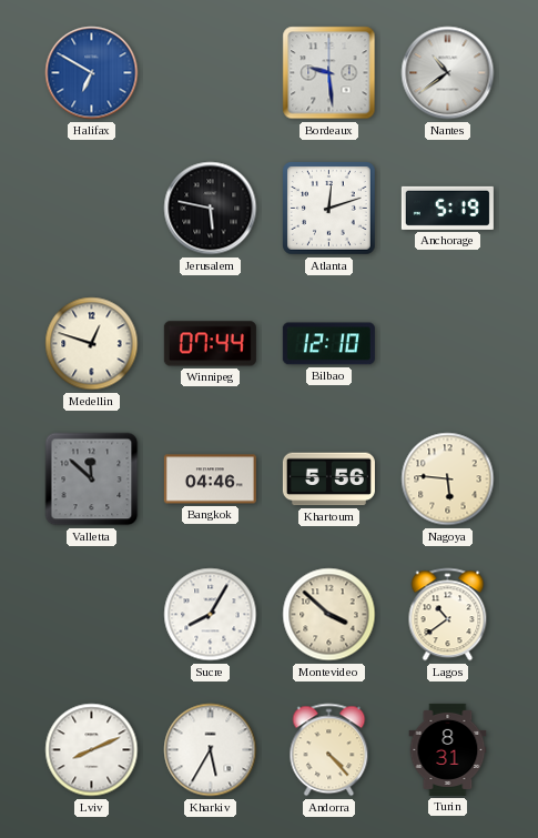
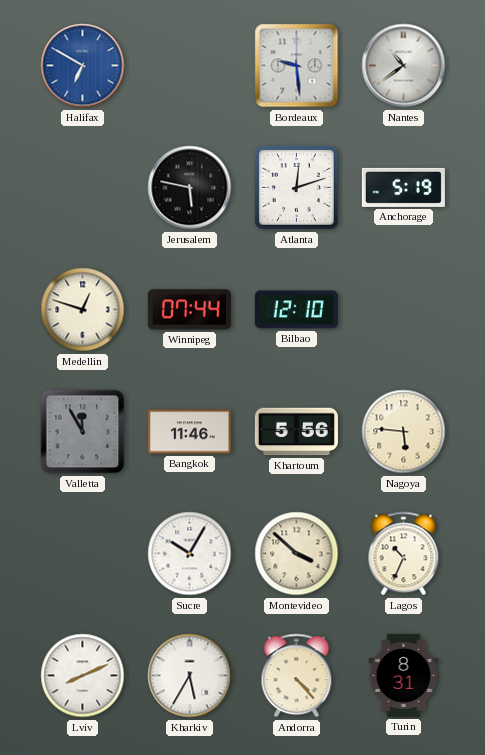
Valletta: 11:52 -> 11:55
Bangkok: 04:46 -> 11:46
Sucre: 8:05 -> 10:05
Lagos: 10:39 -> 10:34
